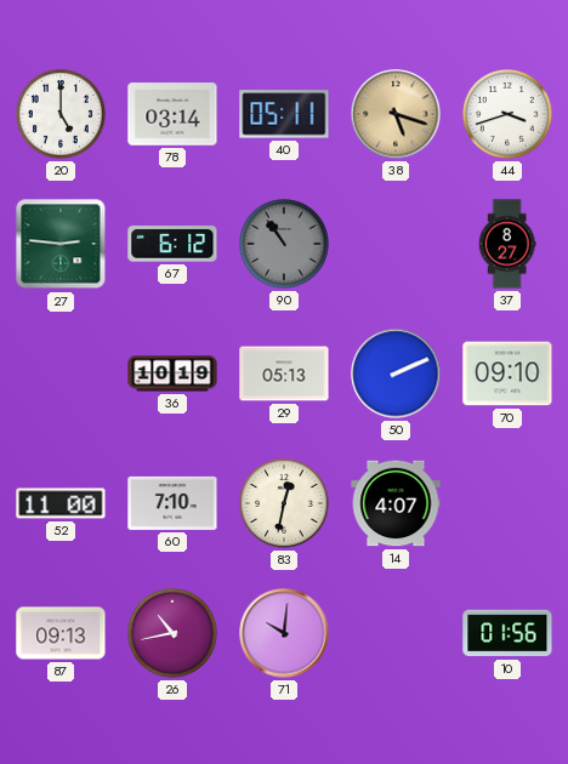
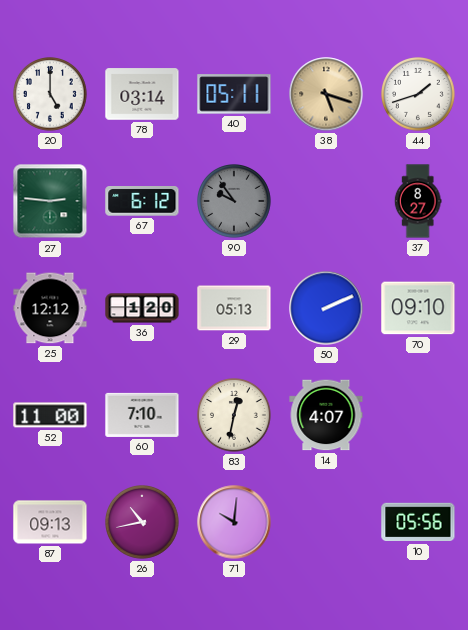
44: 3:42 -> 1:42
90: 10:54 -> 9:54
25: none -> 12:12
36: 10:19 -> 1:20
10: 01:56 -> 05:56
